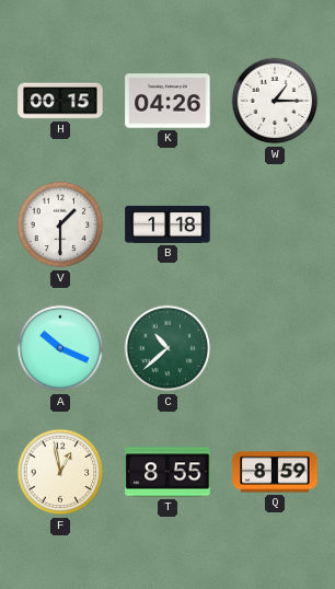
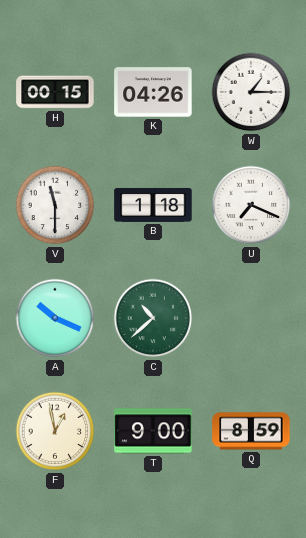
V: 1:30 -> 11:30
U: none -> 7:19
T: 8:55 -> 9:00
